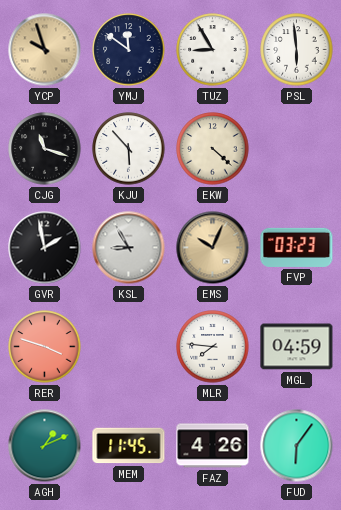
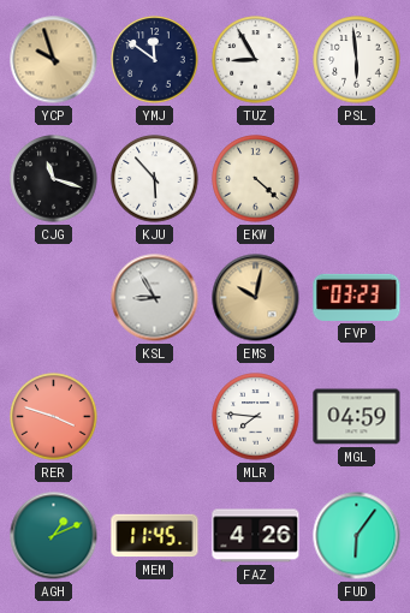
GVR: 1:58 -> none
EMS: 10:04 -> 10:02
